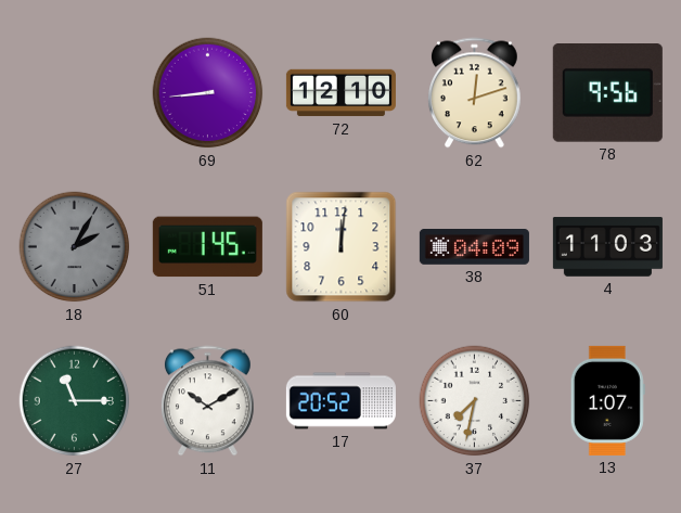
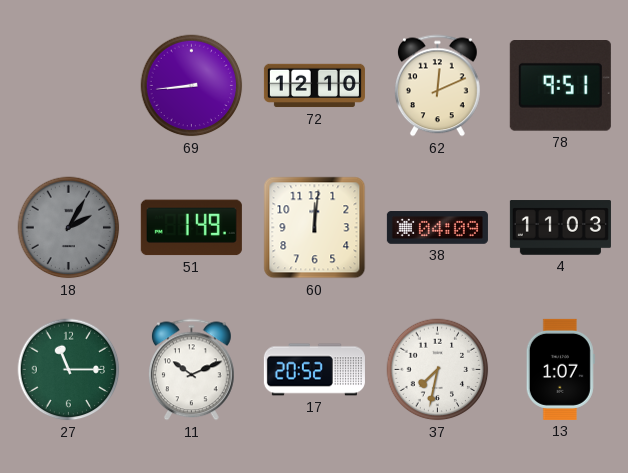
62: 12:12 -> 12:11
78: 9:56 -> 9:51
51: 1:45 -> 1:49
11: 10:10 -> 10:11
